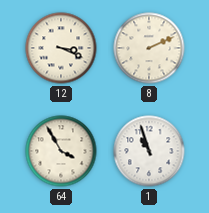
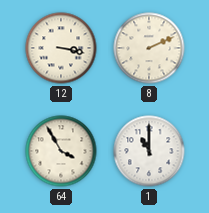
12: 3:19 -> 3:17
1: 10:57 -> 11:00
